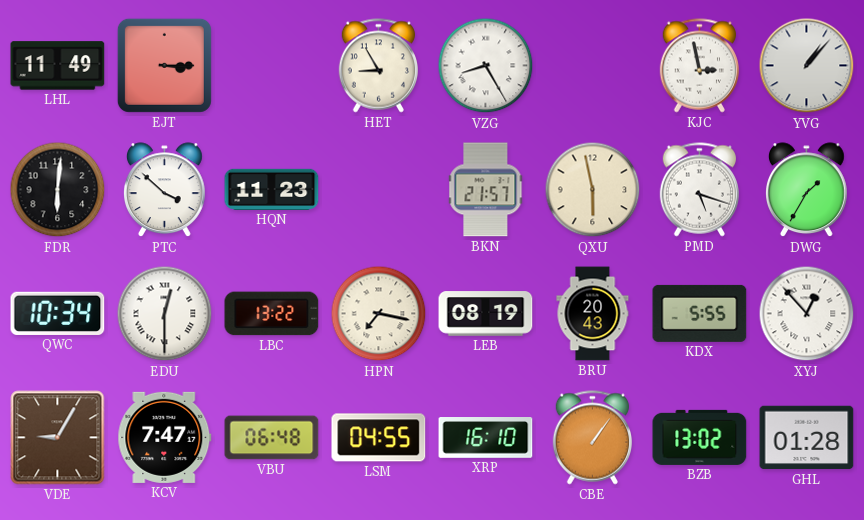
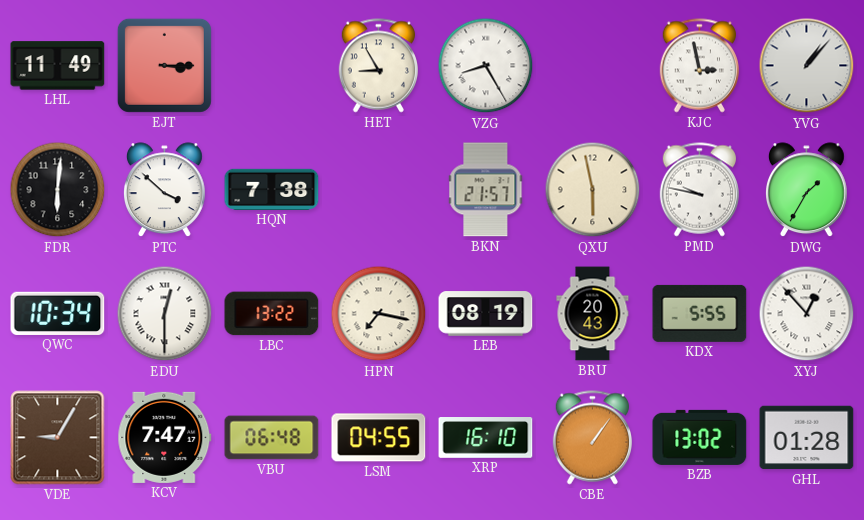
HQN: 11:23 -> 7:38
PMD: 5:18 -> 9:47
